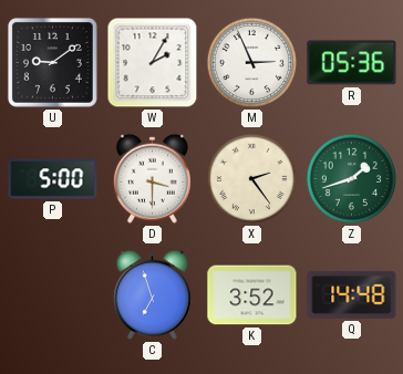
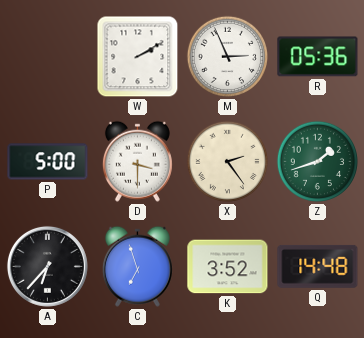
U: 9:09 -> none
W: 2:05 -> 2:10
A: none -> 6:37
